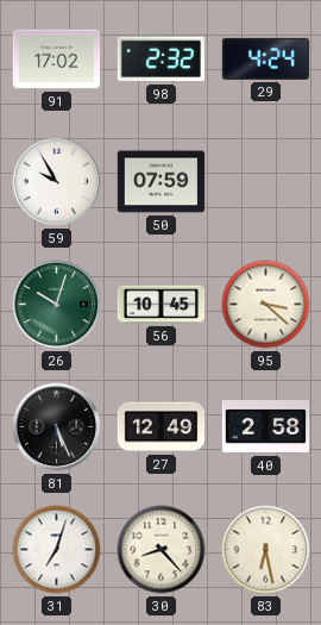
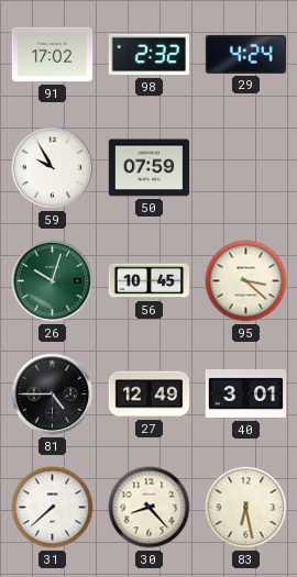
81: 5:26 -> 4:45
40: 2:58 -> 3:01
31: 7:03 -> 7:38
